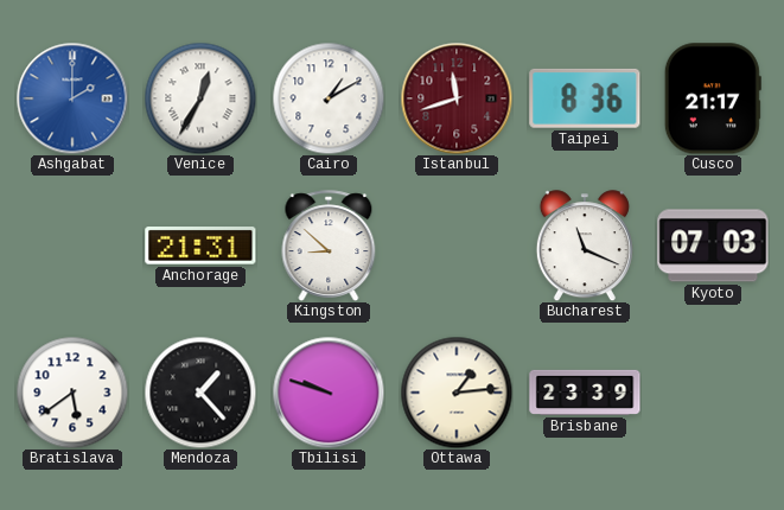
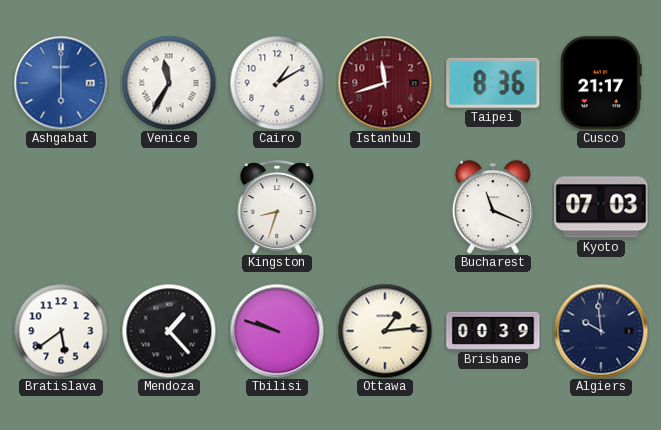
Ashgabat: 2:00 -> 6:00
Venice: 12:35 -> 11:35
Anchorage: 21:31 -> none
Kingston: 8:52 -> 8:33
Brisbane: 23:39 -> 00:39
Algiers: none -> 9:59
